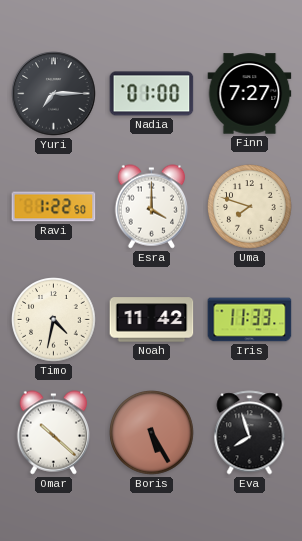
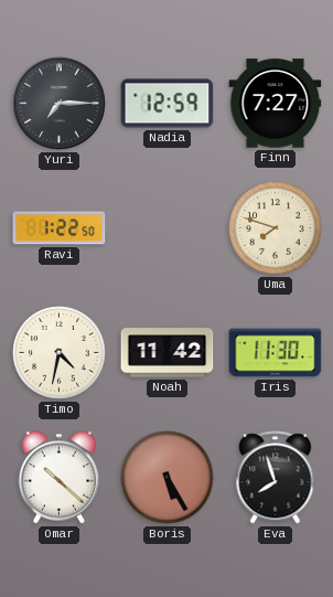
Nadia: 01:00 -> 12:59
Esra: 4:00 -> none
Iris: 11:33 -> 11:30
